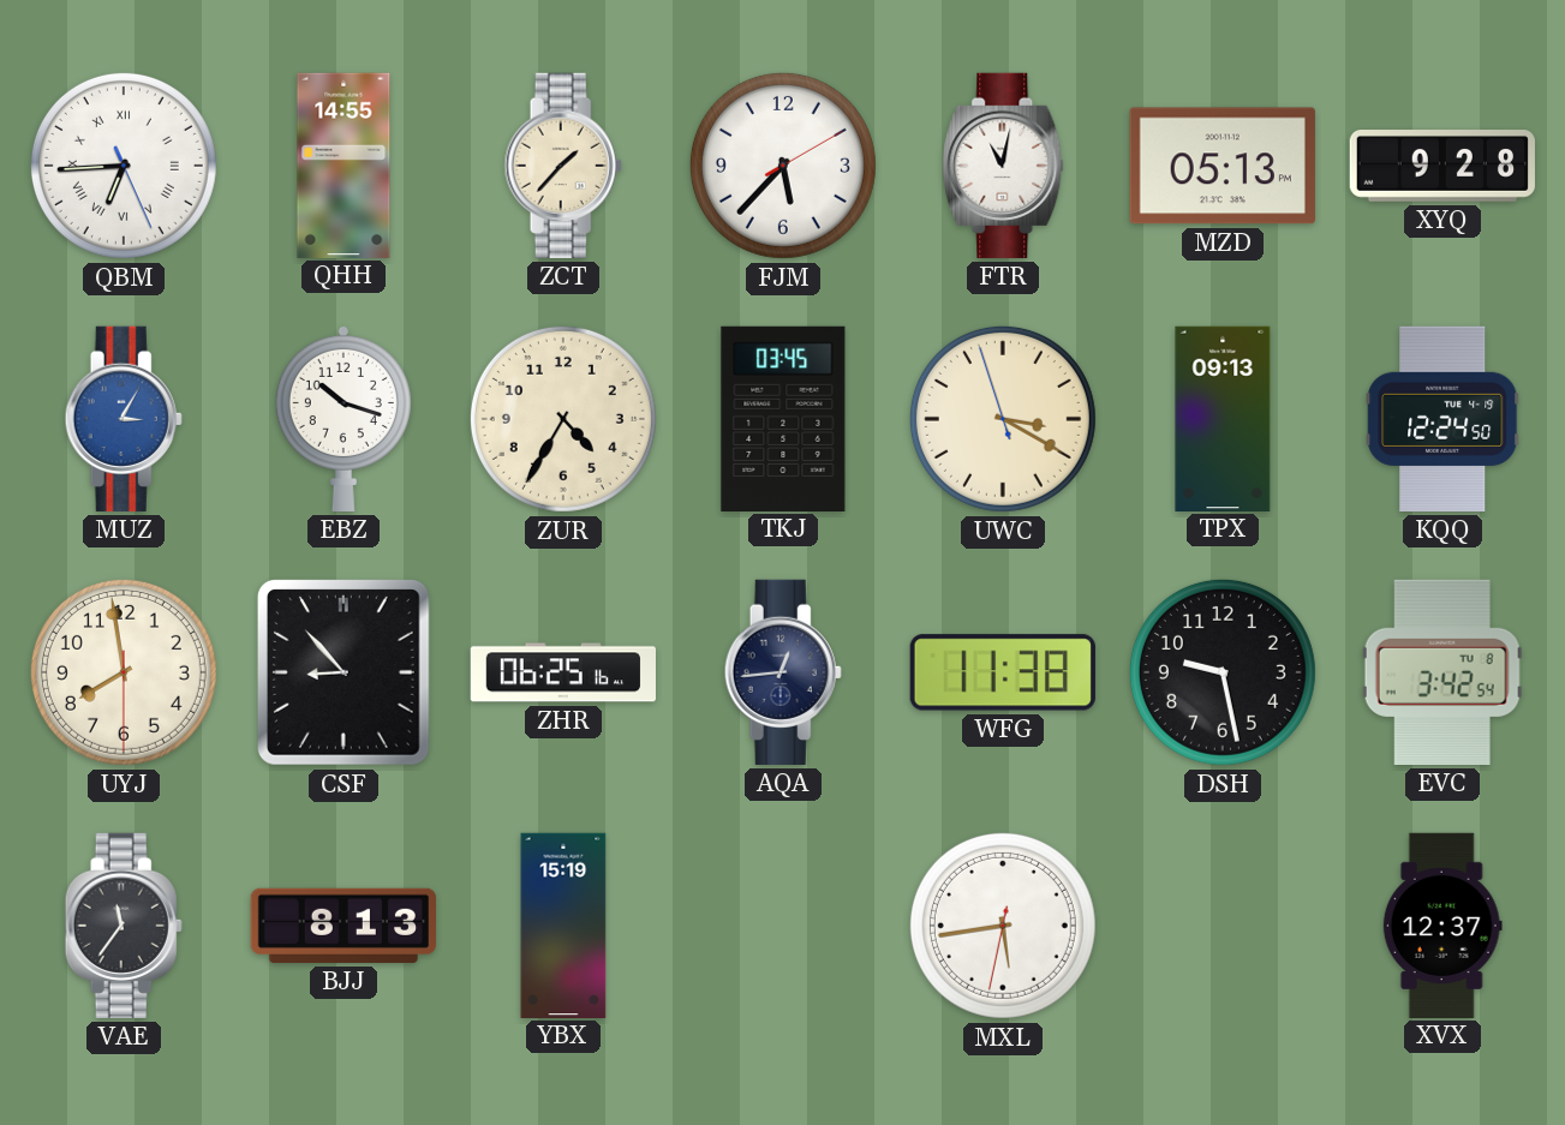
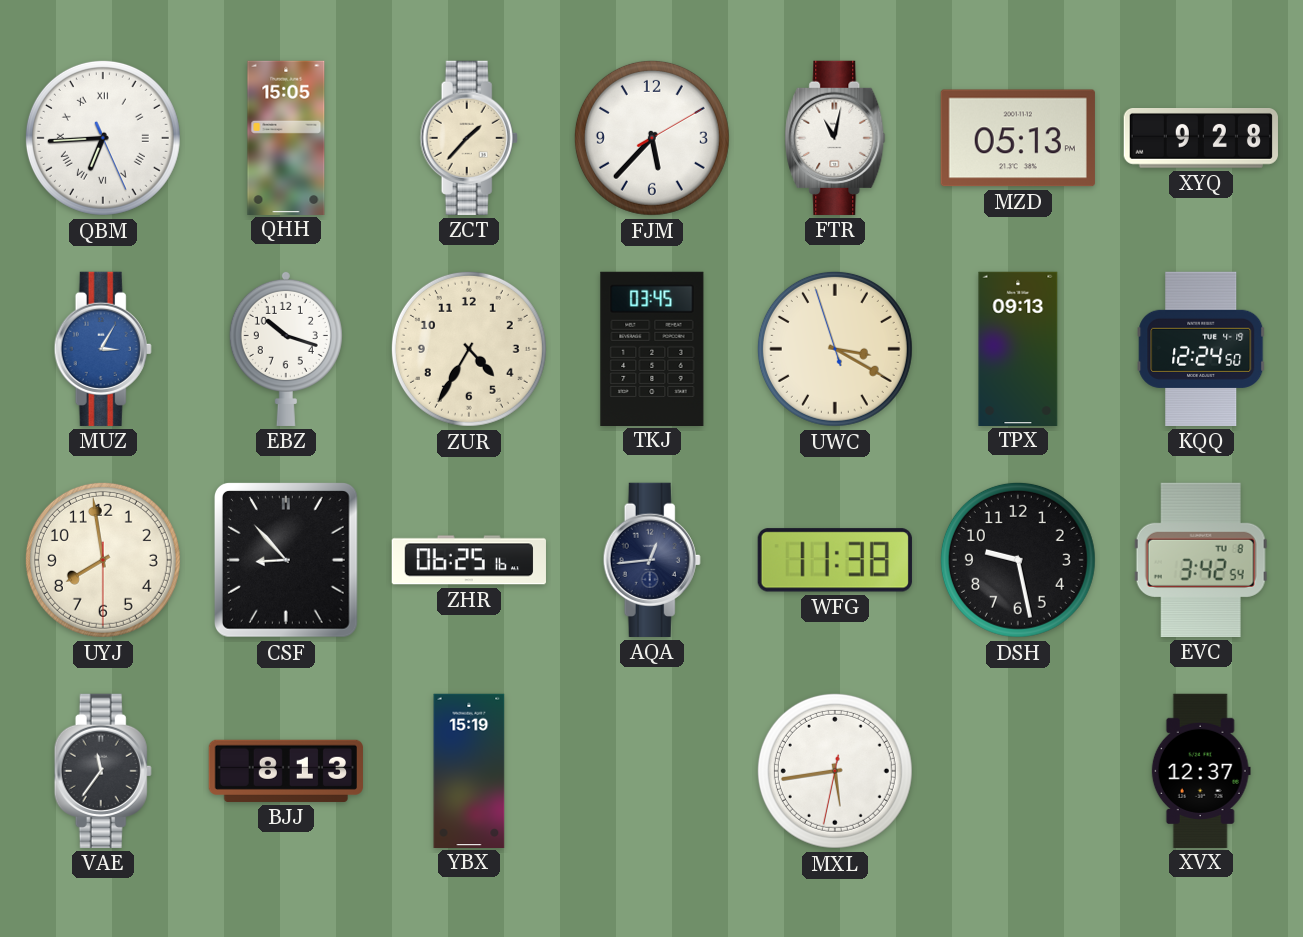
QHH: 14:55 -> 15:05
